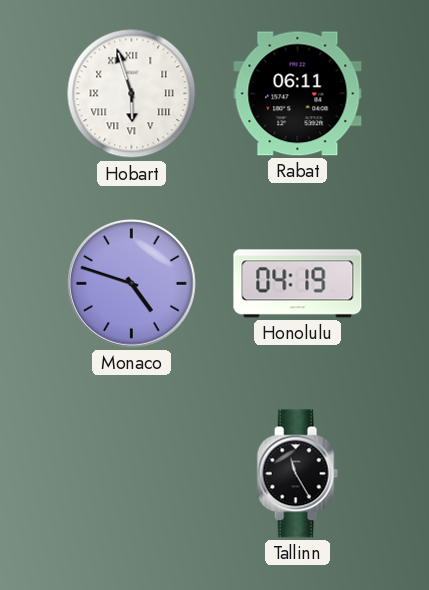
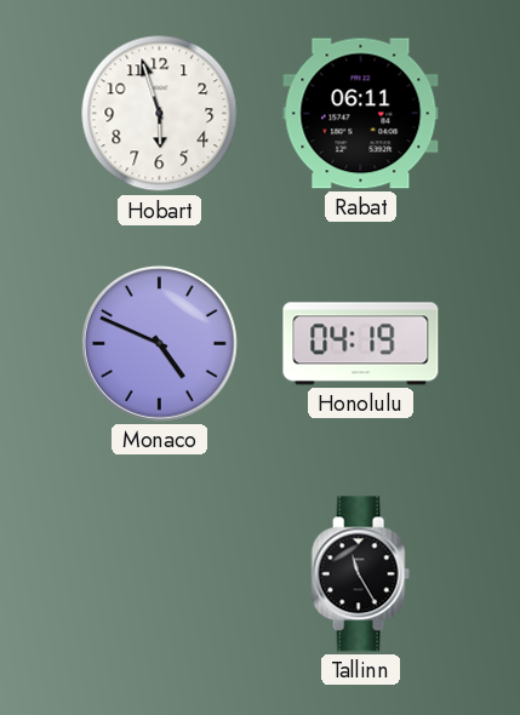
Hobart numerals: Roman -> Arabic
Monaco: 4:48 -> 4:49
